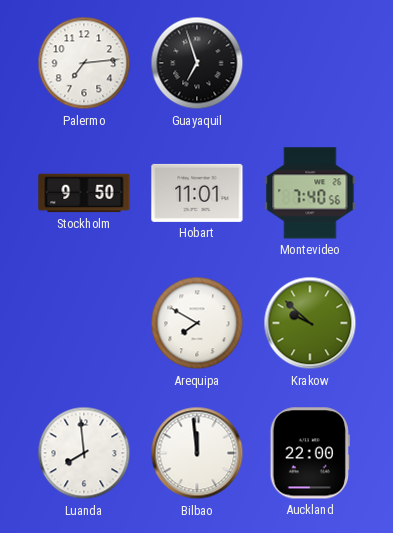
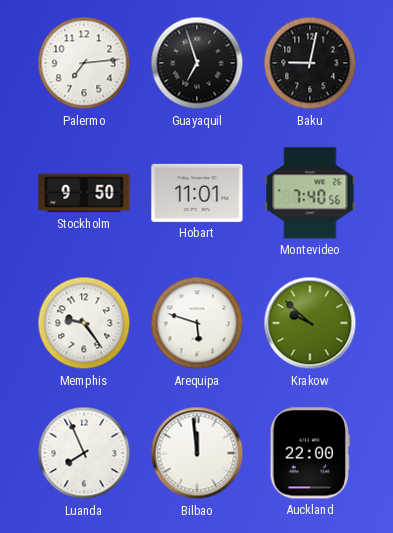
Baku: none -> 9:02
Memphis: none -> 9:24
Arequipa: 7:50 -> 5:48
Luanda: 7:59 -> 7:56
